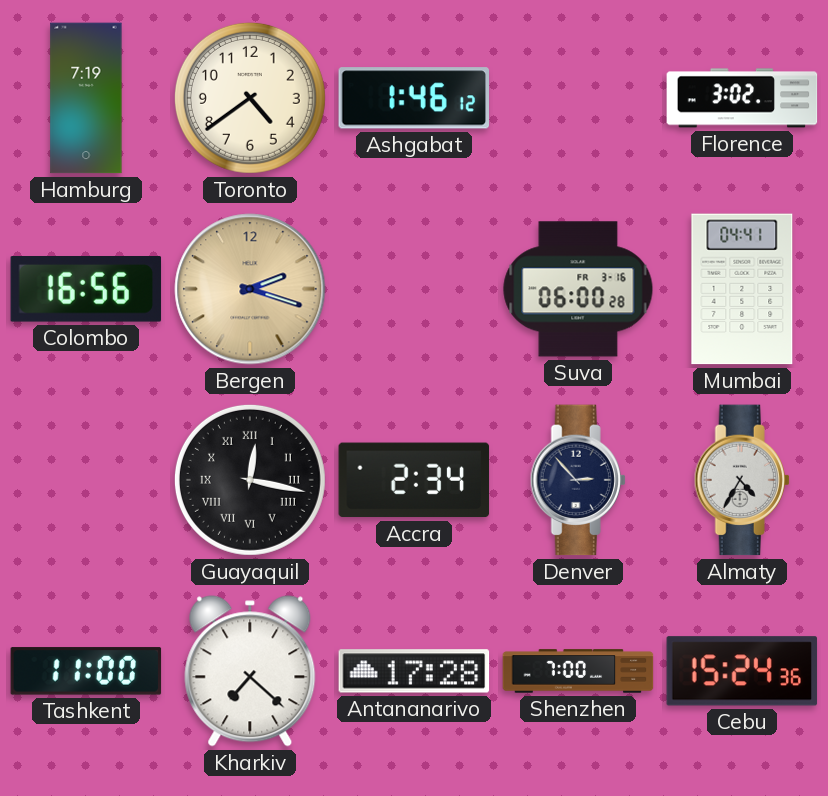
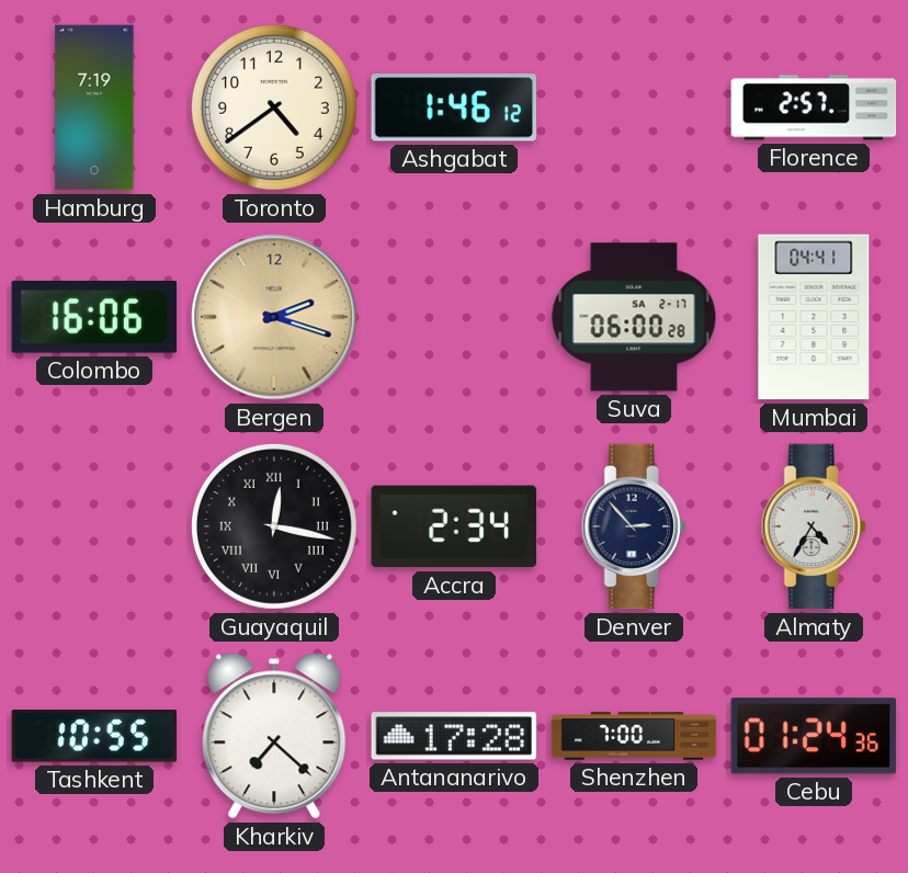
Florence: 3:02 -> 2:57
Colombo: 16:56 -> 16:06
Suva date: FR 3-16 -> SA 2-17
Tashkent: 11:00 -> 10:55
Cebu: 15:24 -> 01:24
